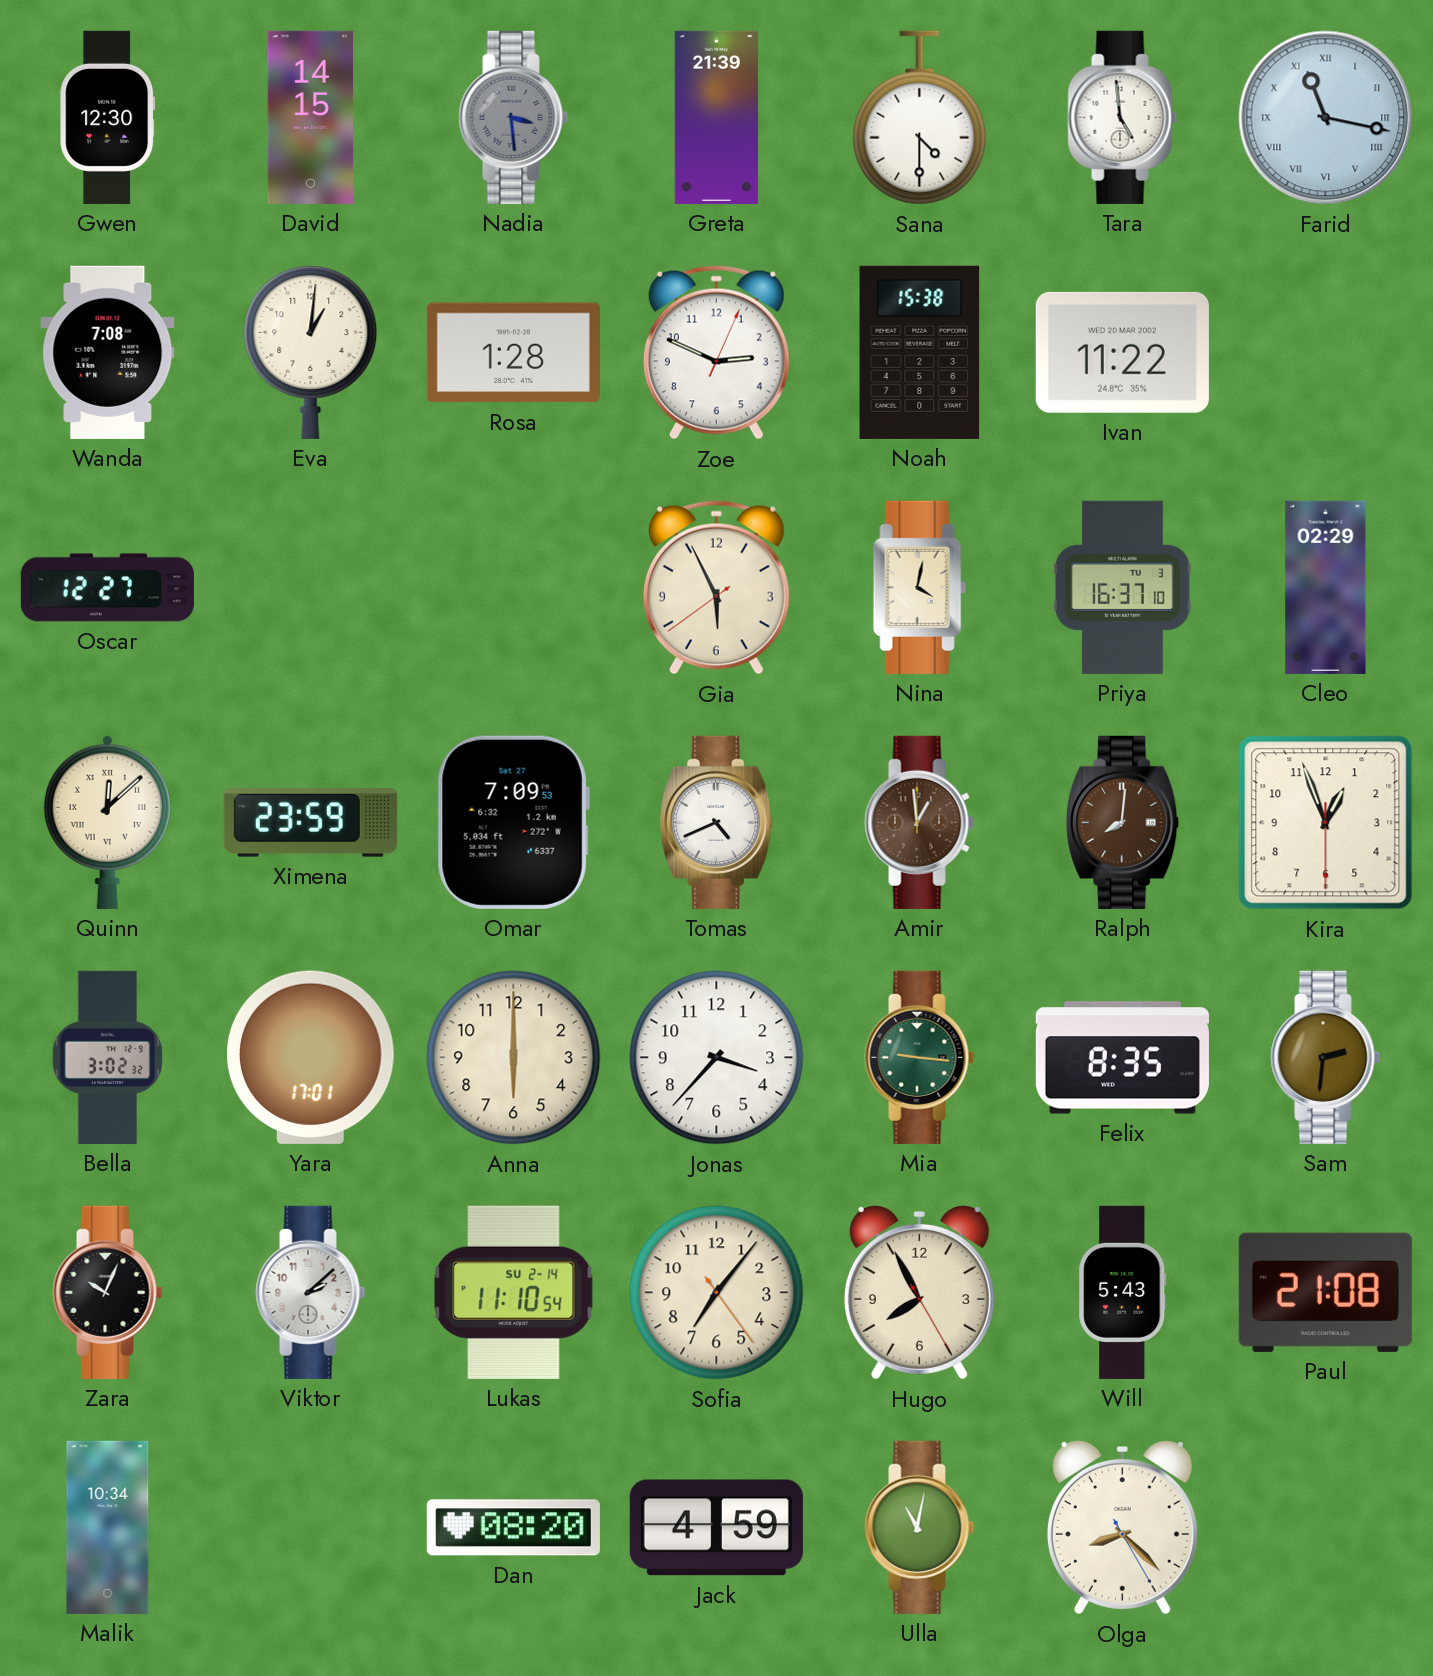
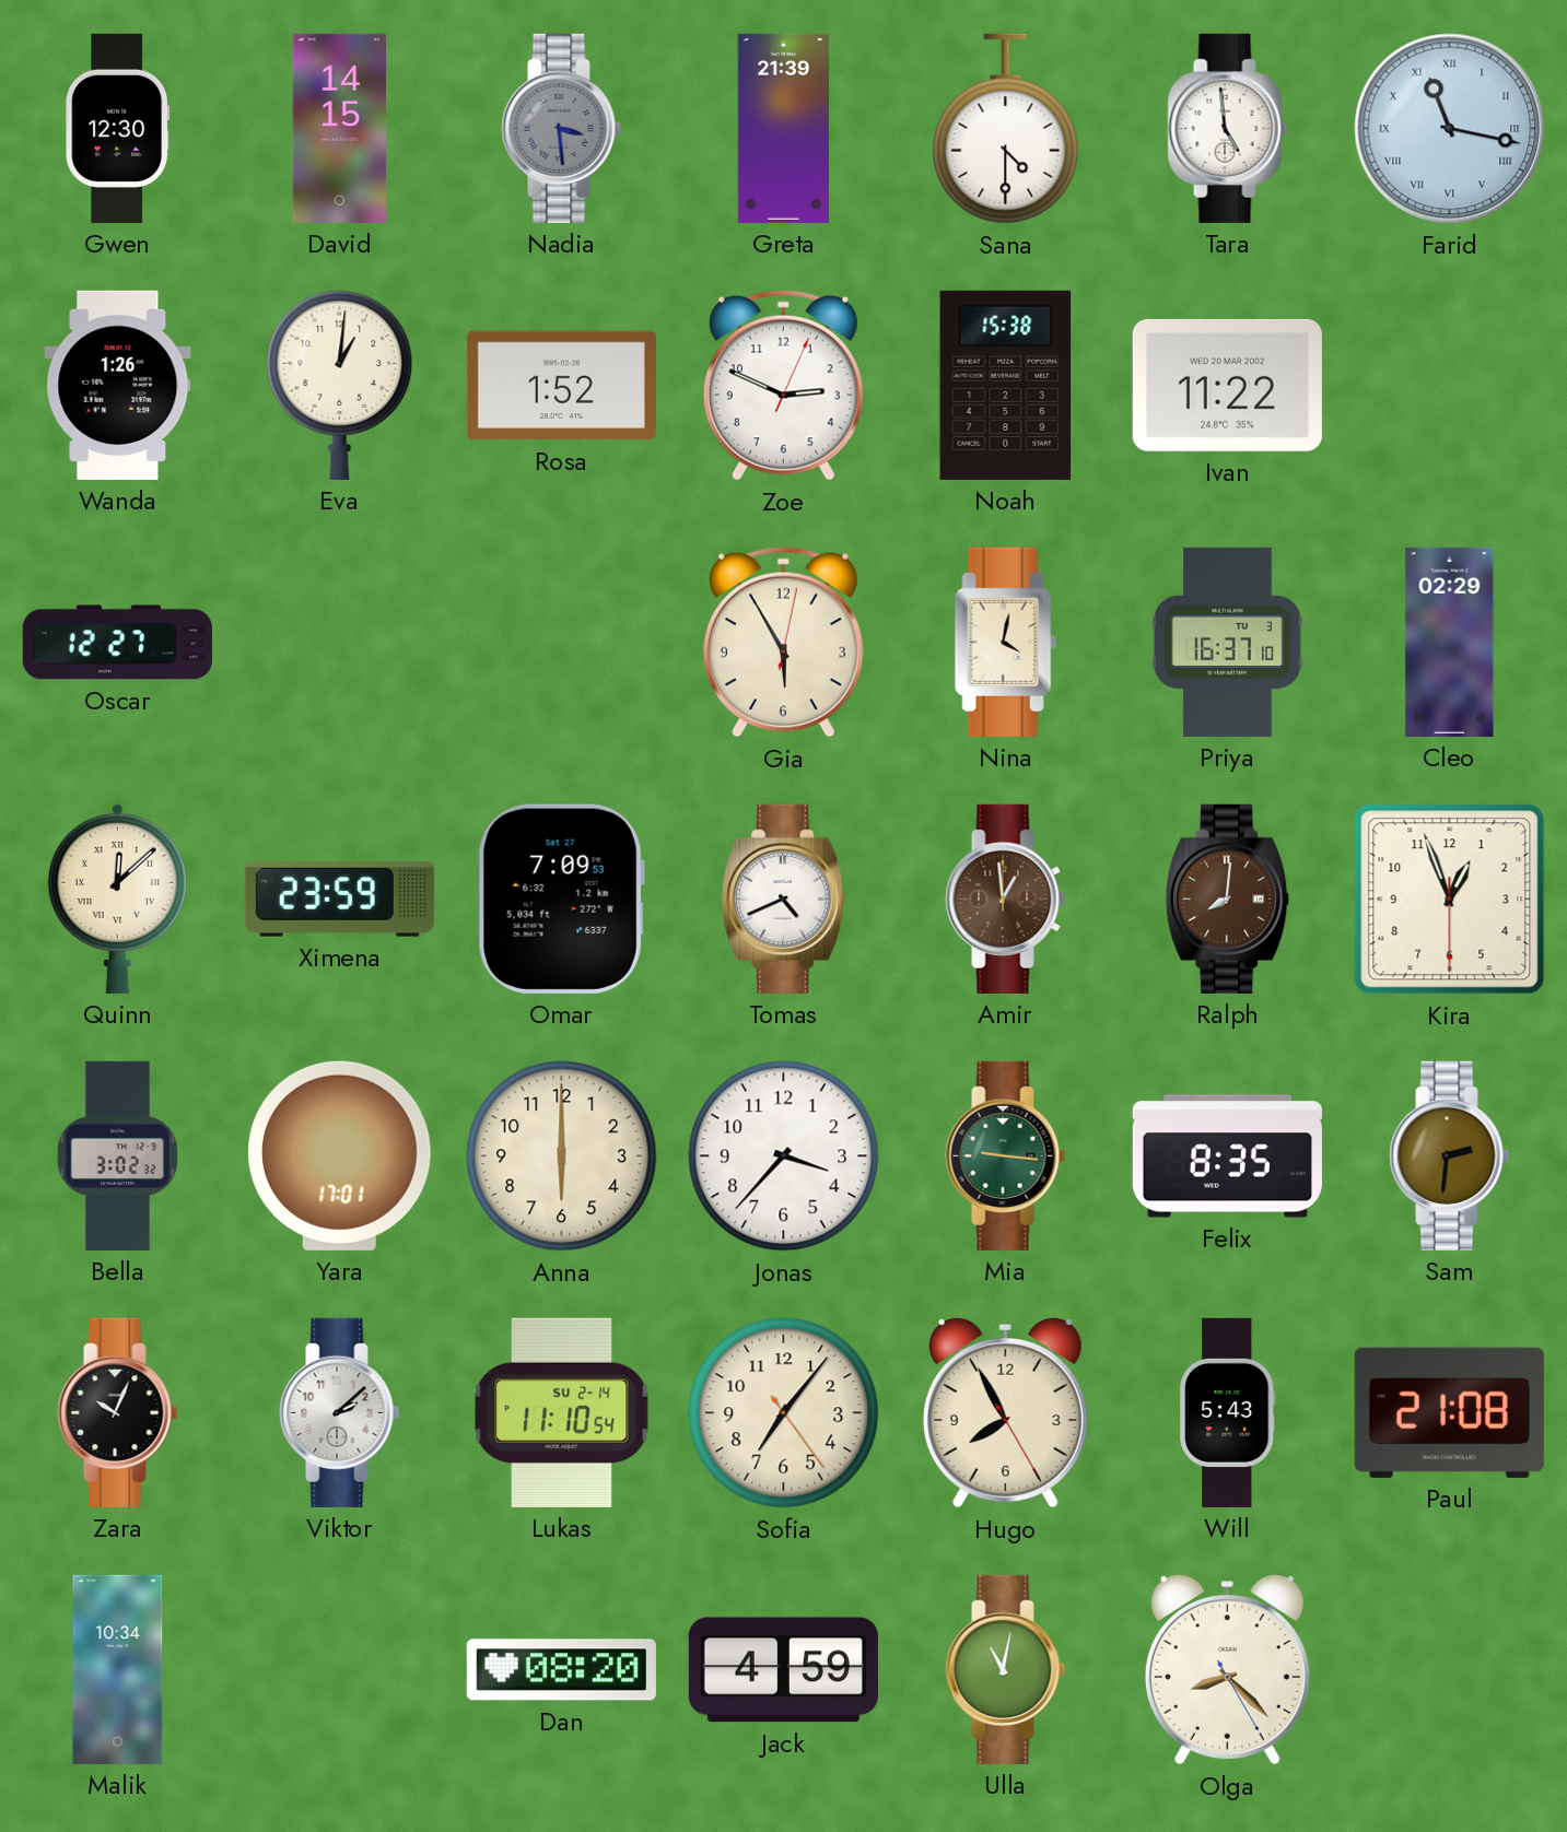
Wanda: 7:08 -> 1:26
Rosa: 1:28 -> 1:52
Gia: 5:55:39 -> 5:55:02
